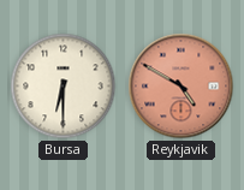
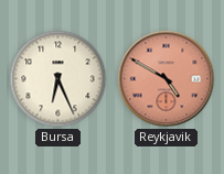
Bursa: 6:30 -> 6:26
